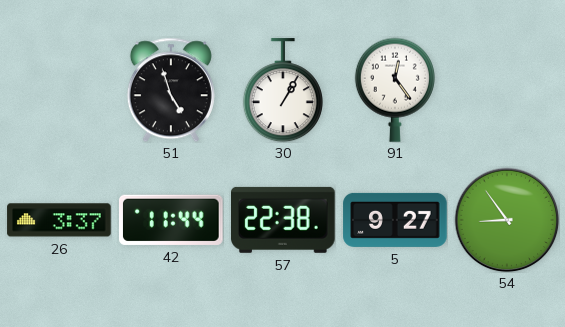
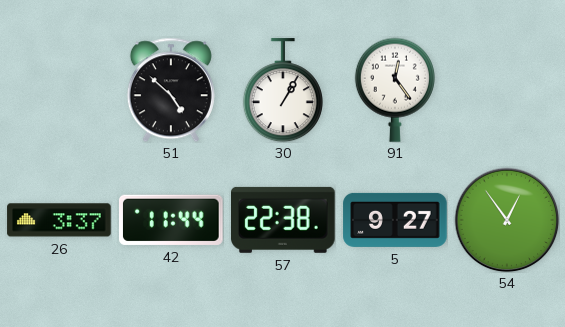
51: 4:57 -> 4:52
54: 8:54 -> 12:54
